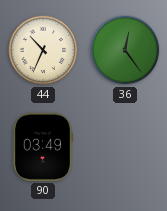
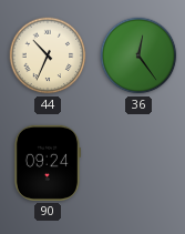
90: 03:49 -> 09:24
